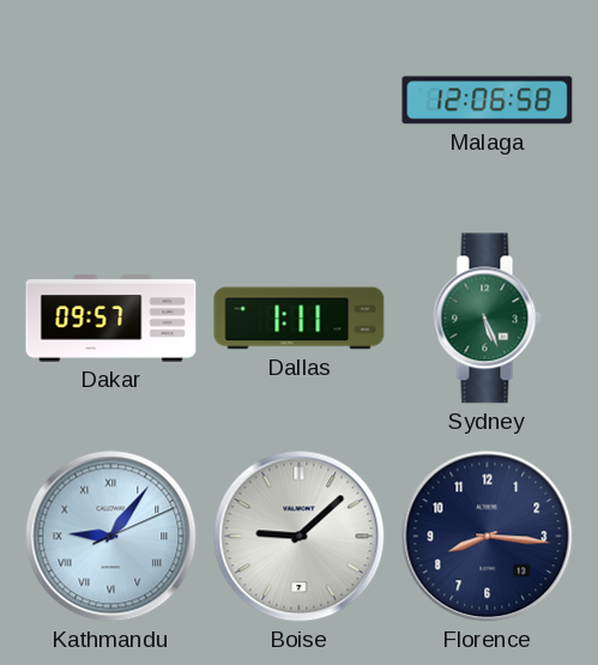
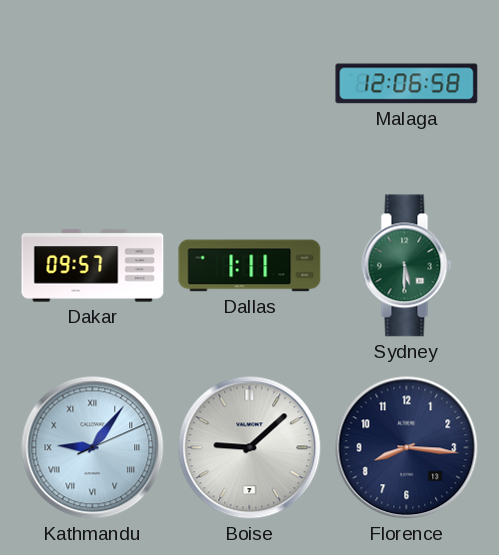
Sydney: 5:26 -> 5:30
